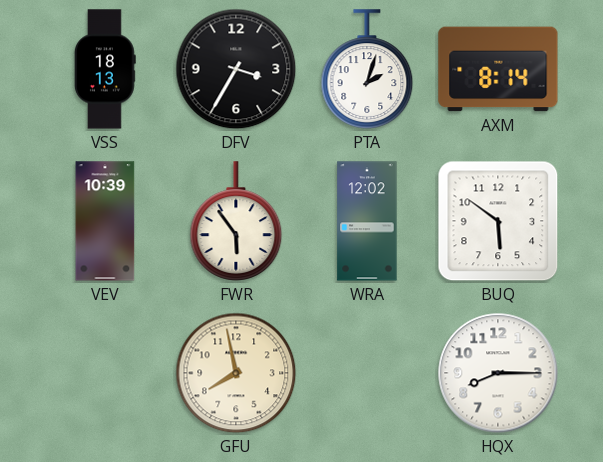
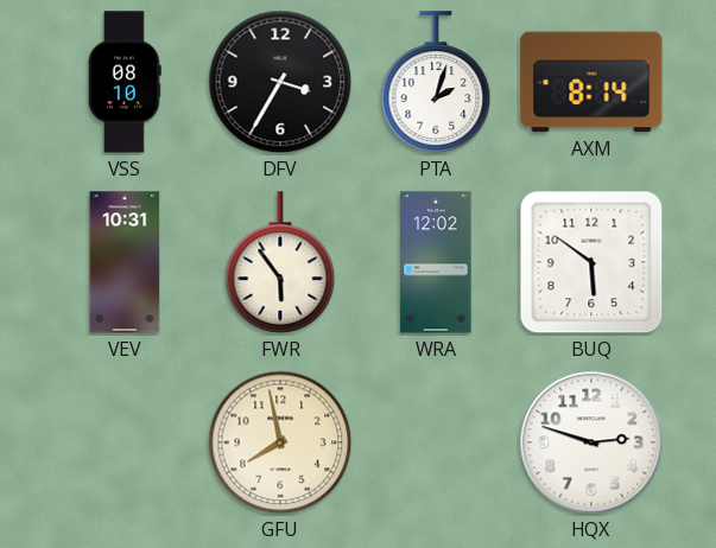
VSS: 18:13 -> 08:10
VEV: 10:39 -> 10:31
HQX: 8:15 -> 2:48
